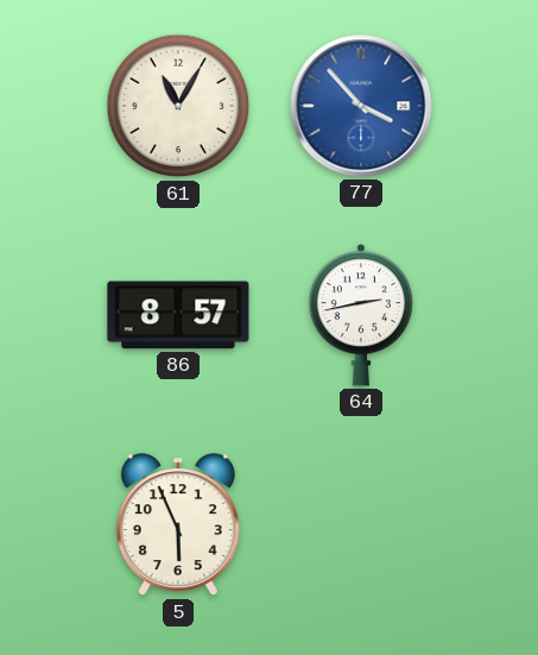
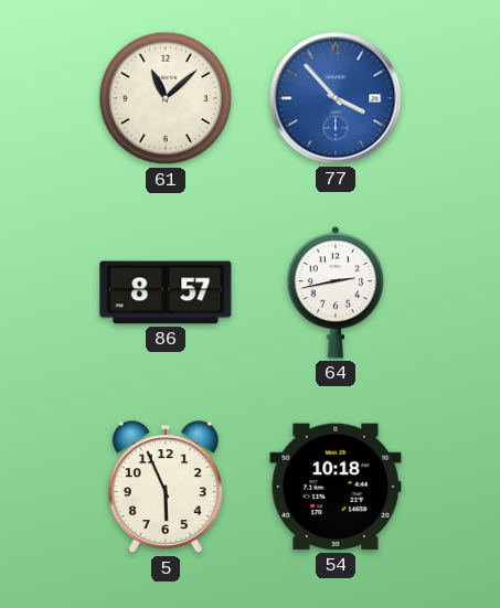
61: 11:05 -> 11:08
54: none -> 10:18
